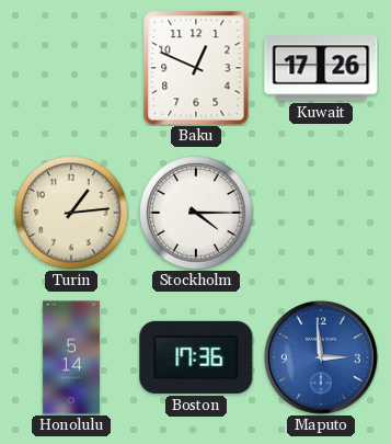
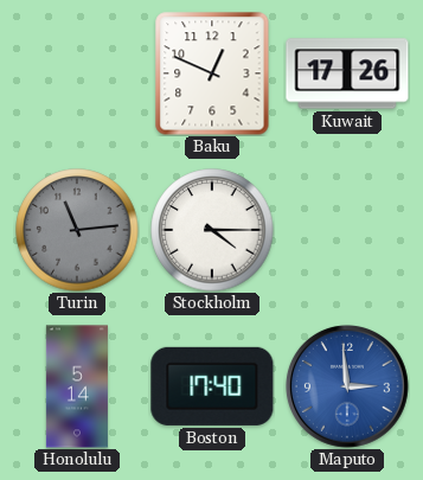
Turin: 1:14 -> 11:14
Turin dial: cream -> grey
Boston: 17:36 -> 17:40
